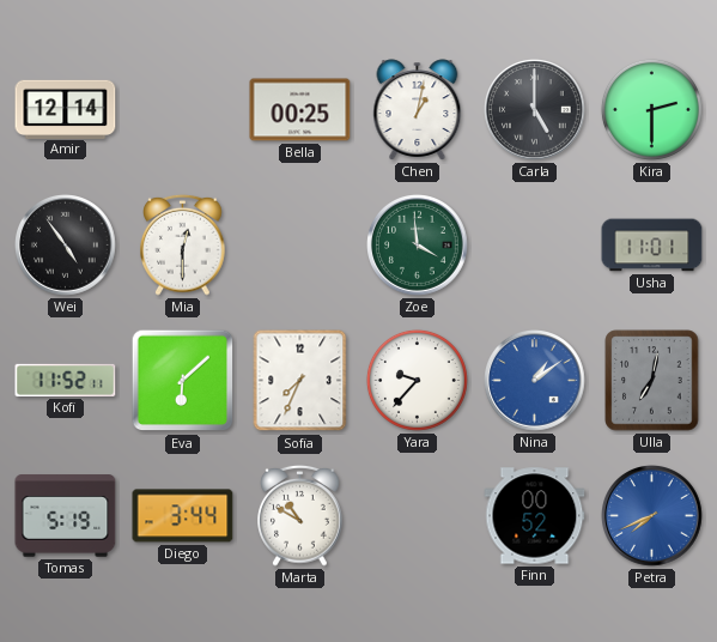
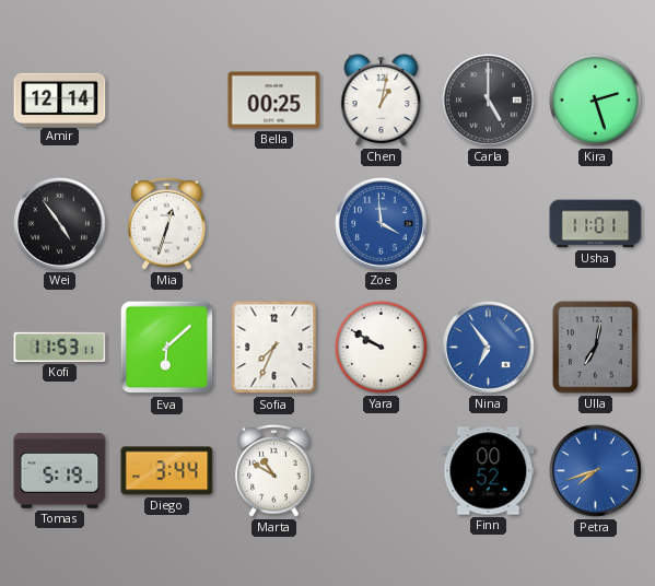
Kira: 2:30 -> 2:27
Mia: 12:30 -> 12:33
Zoe dial: green -> blue
Kofi: 11:52 -> 11:53
Yara: 9:37 -> 9:50
Nina: 1:09 -> 6:54
Petra: 7:41 -> 7:42
